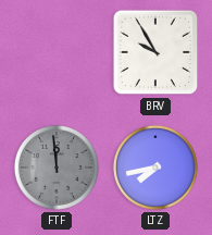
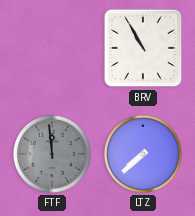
BRV: 9:55 -> 10:55
LTZ: 7:43 -> 7:38
